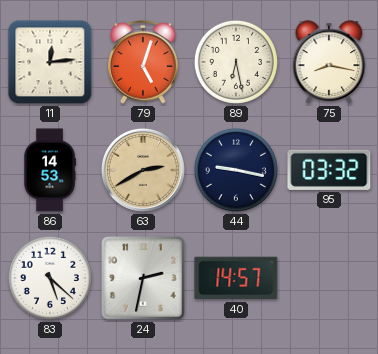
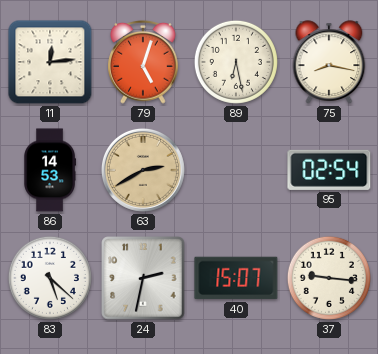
44: 9:17 -> none
95: 03:32 -> 02:54
40: 14:57 -> 15:07
37: none -> 9:16
